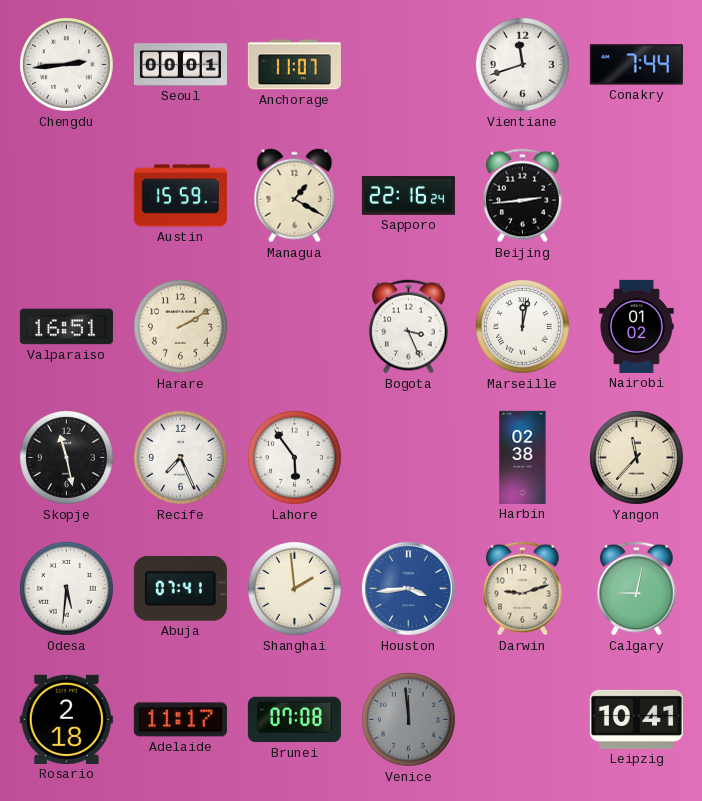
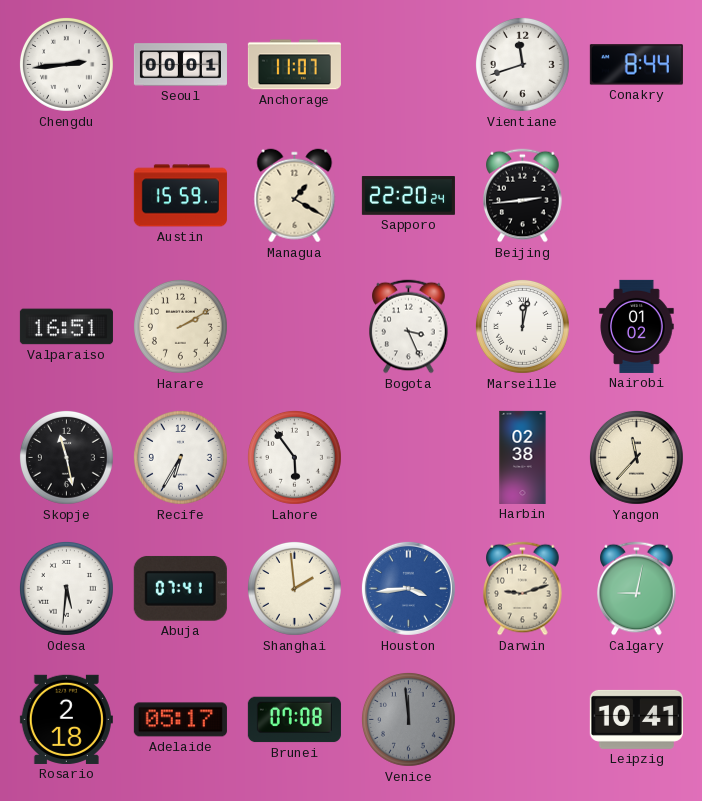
Conakry: 7:44 -> 8:44
Sapporo: 22:16 -> 22:20
Recife: 7:26 -> 6:35
Adelaide: 11:17 -> 05:17
